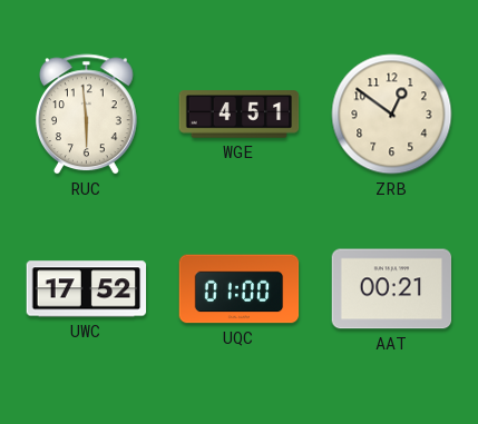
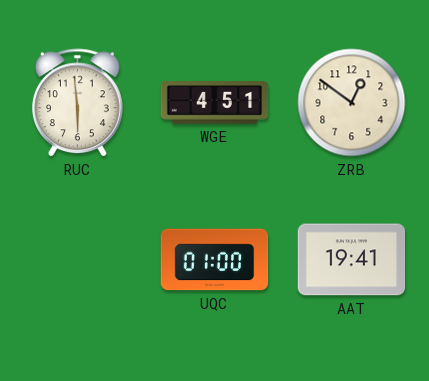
UWC: 17:52 -> none
AAT: 00:21 -> 19:41
